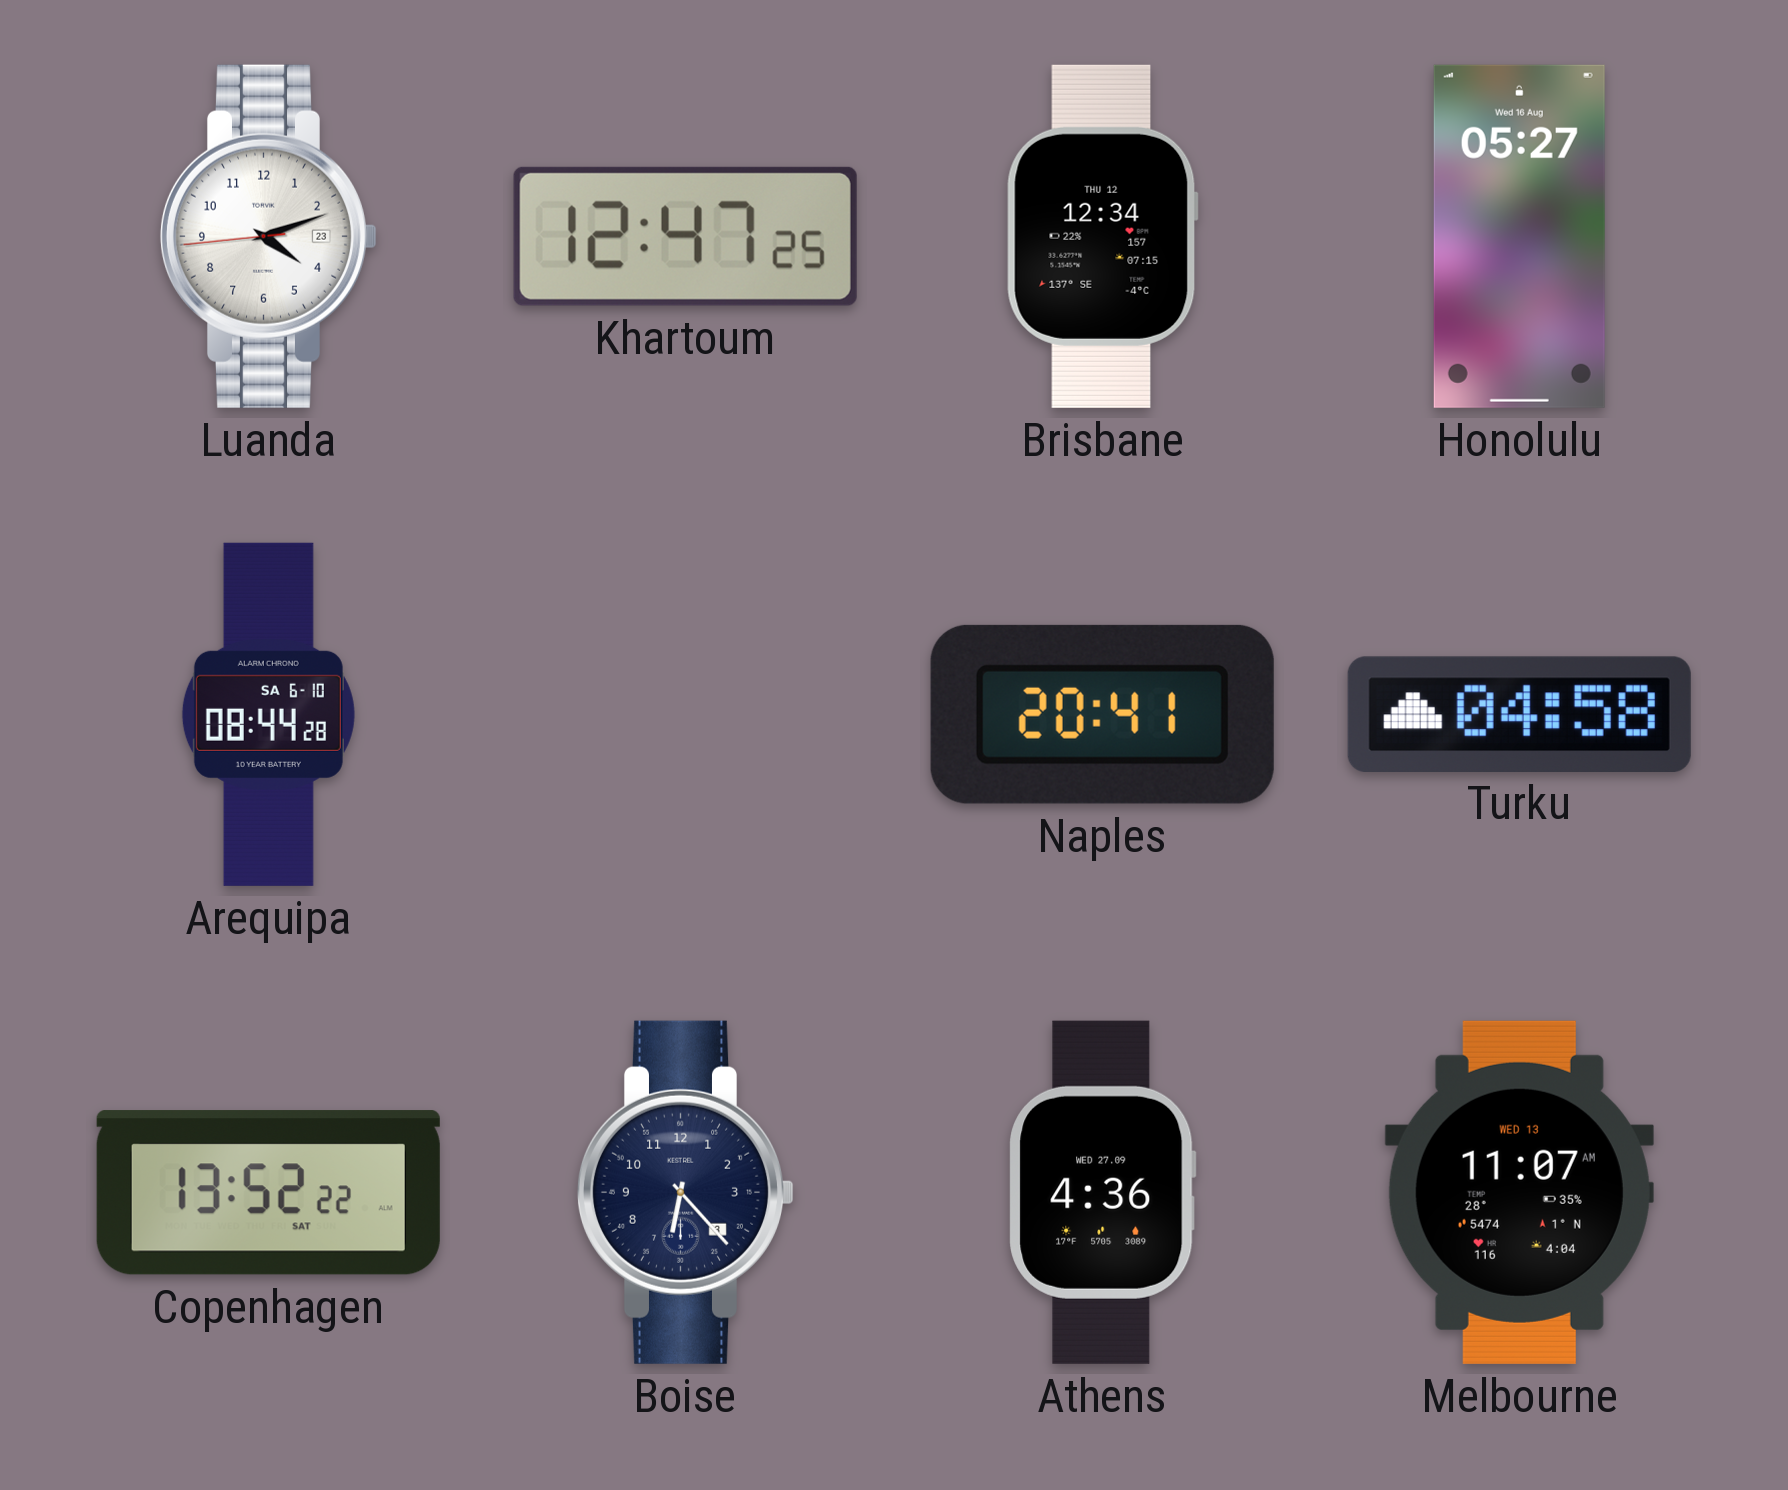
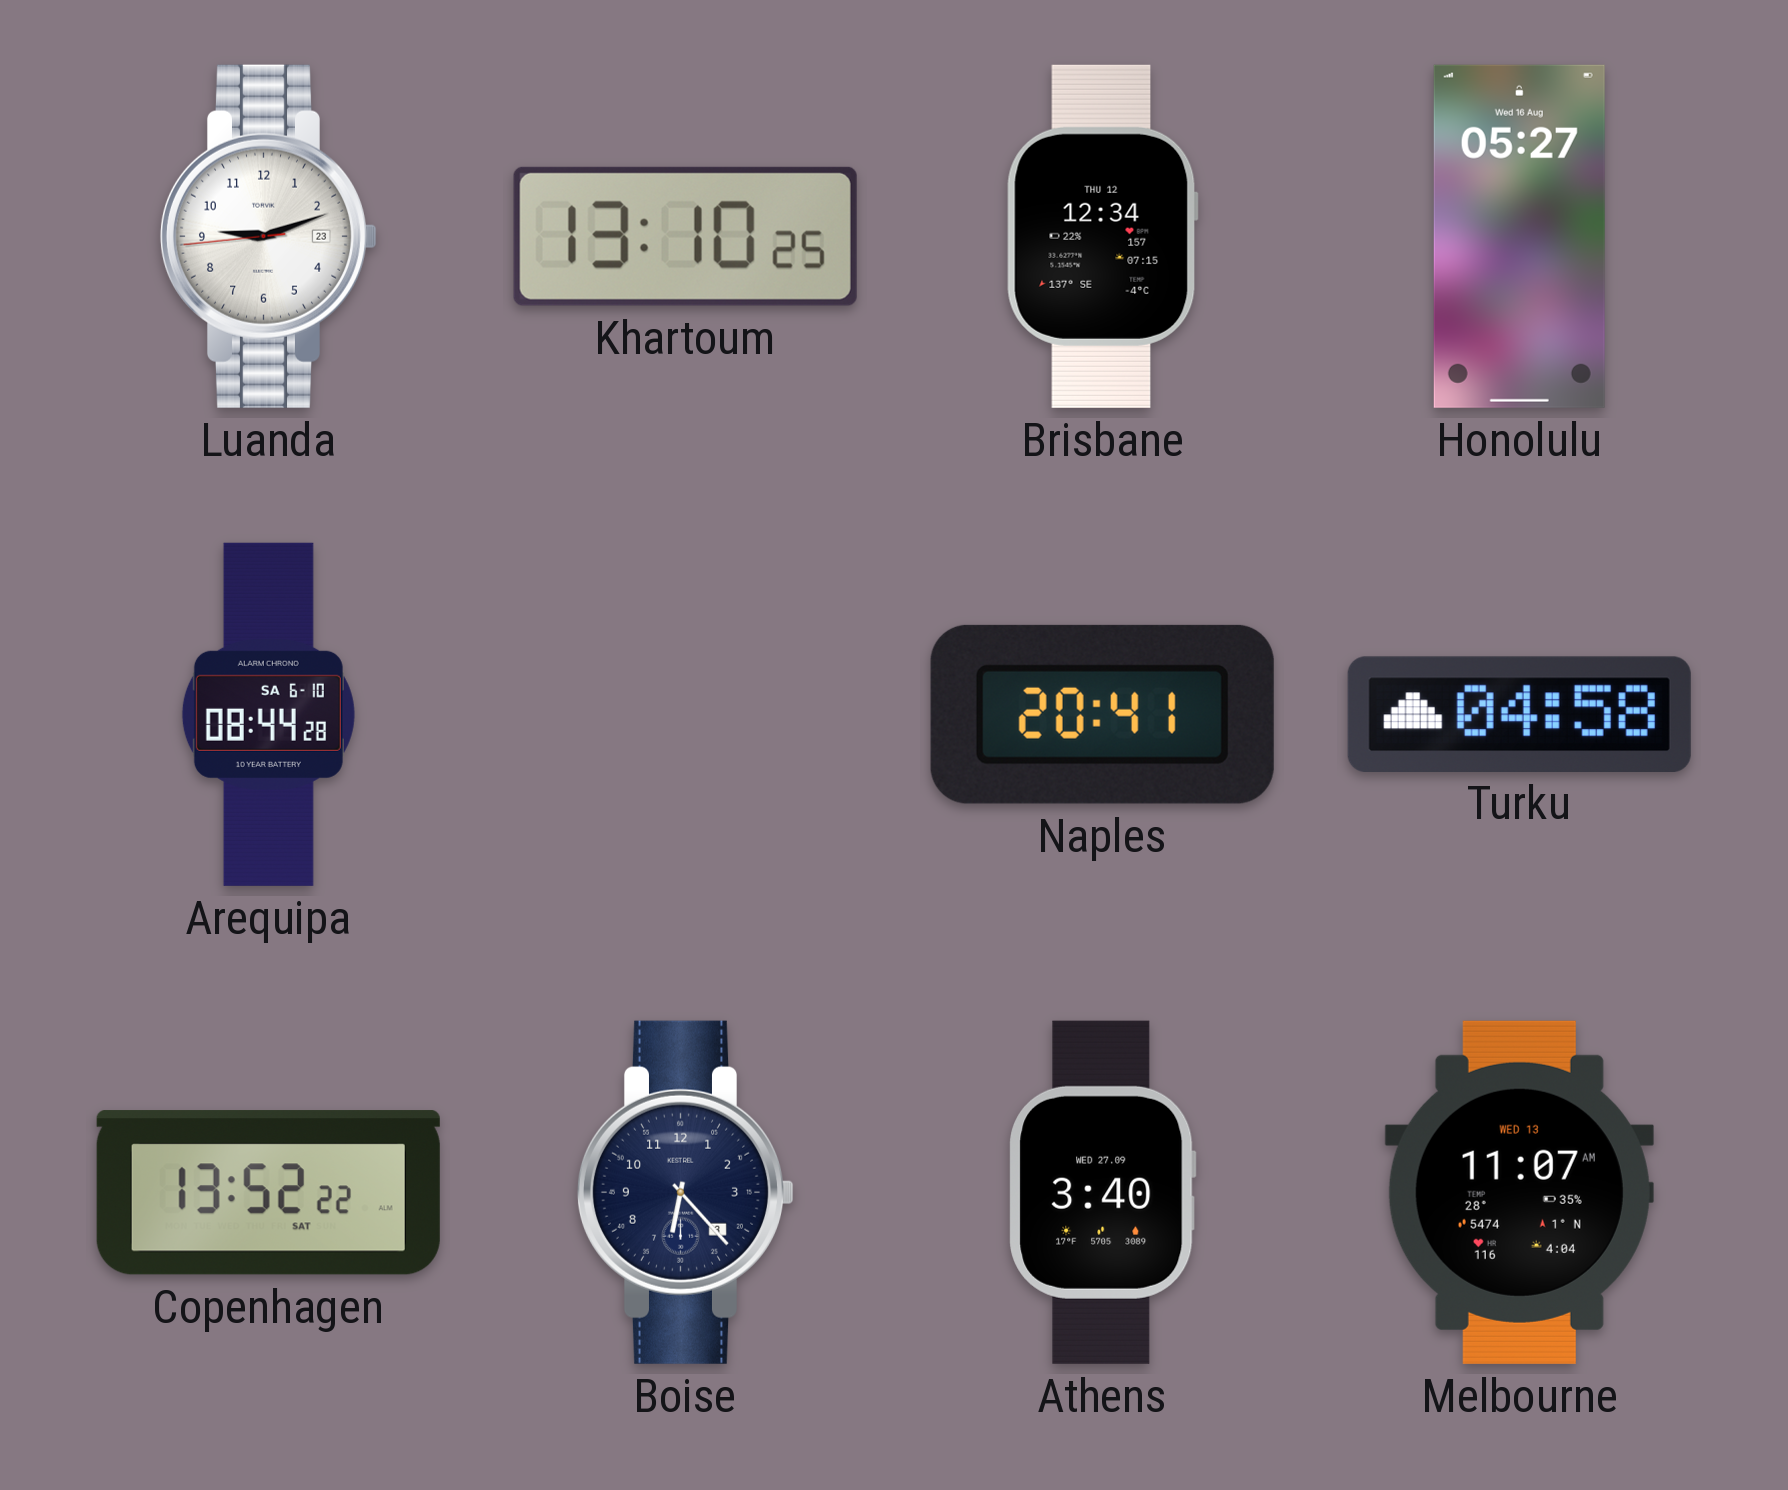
Luanda: 4:11 -> 9:11
Khartoum: 12:47 -> 13:10
Athens: 4:36 -> 3:40
